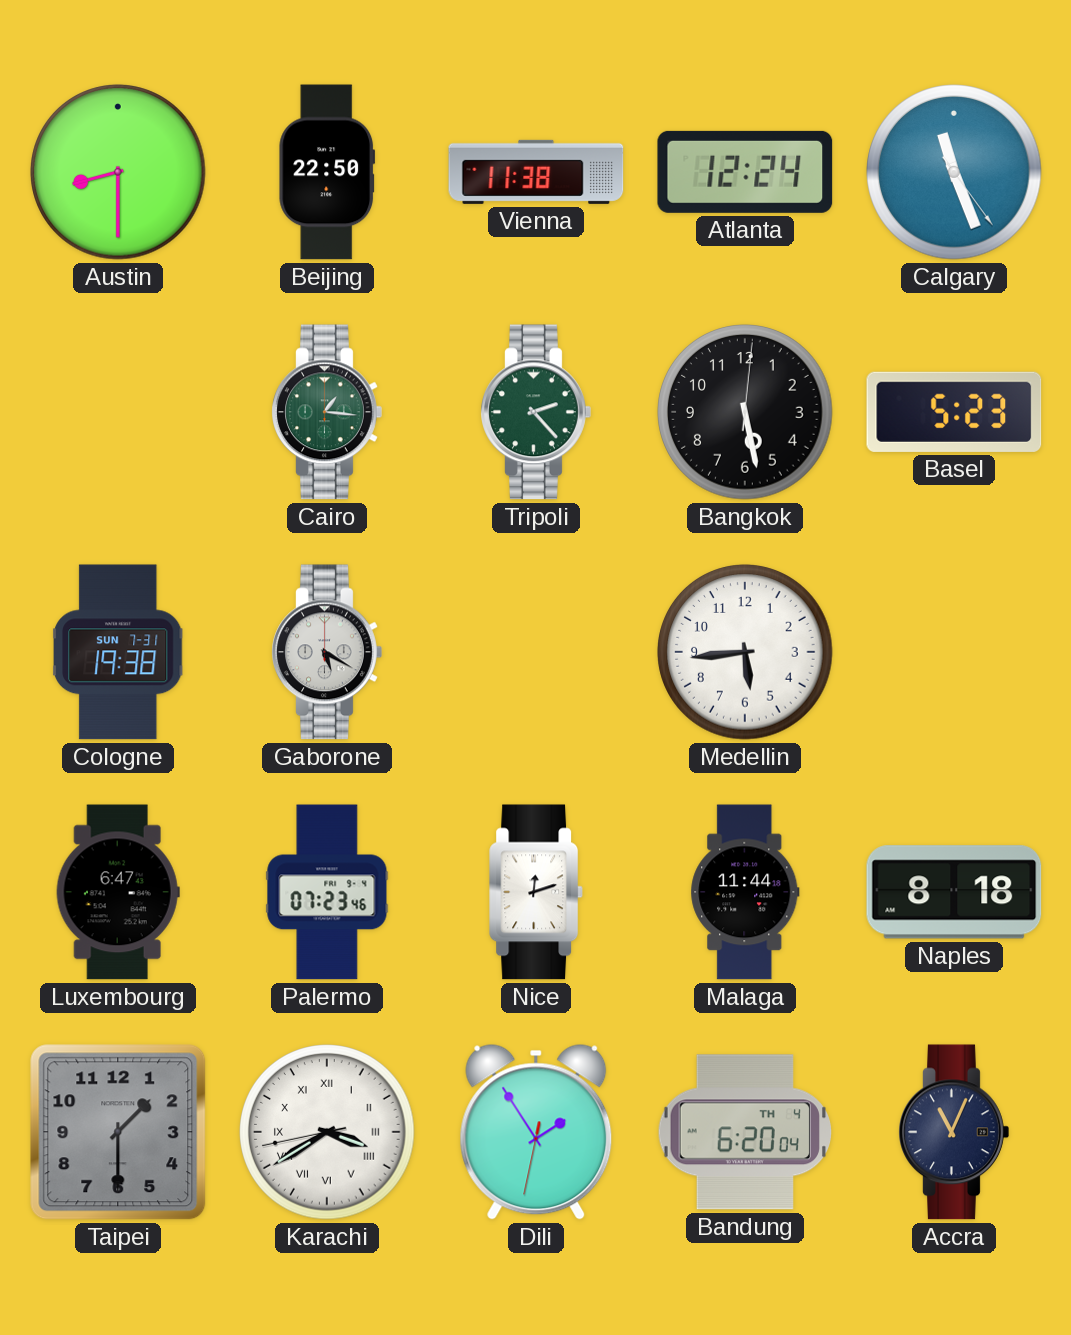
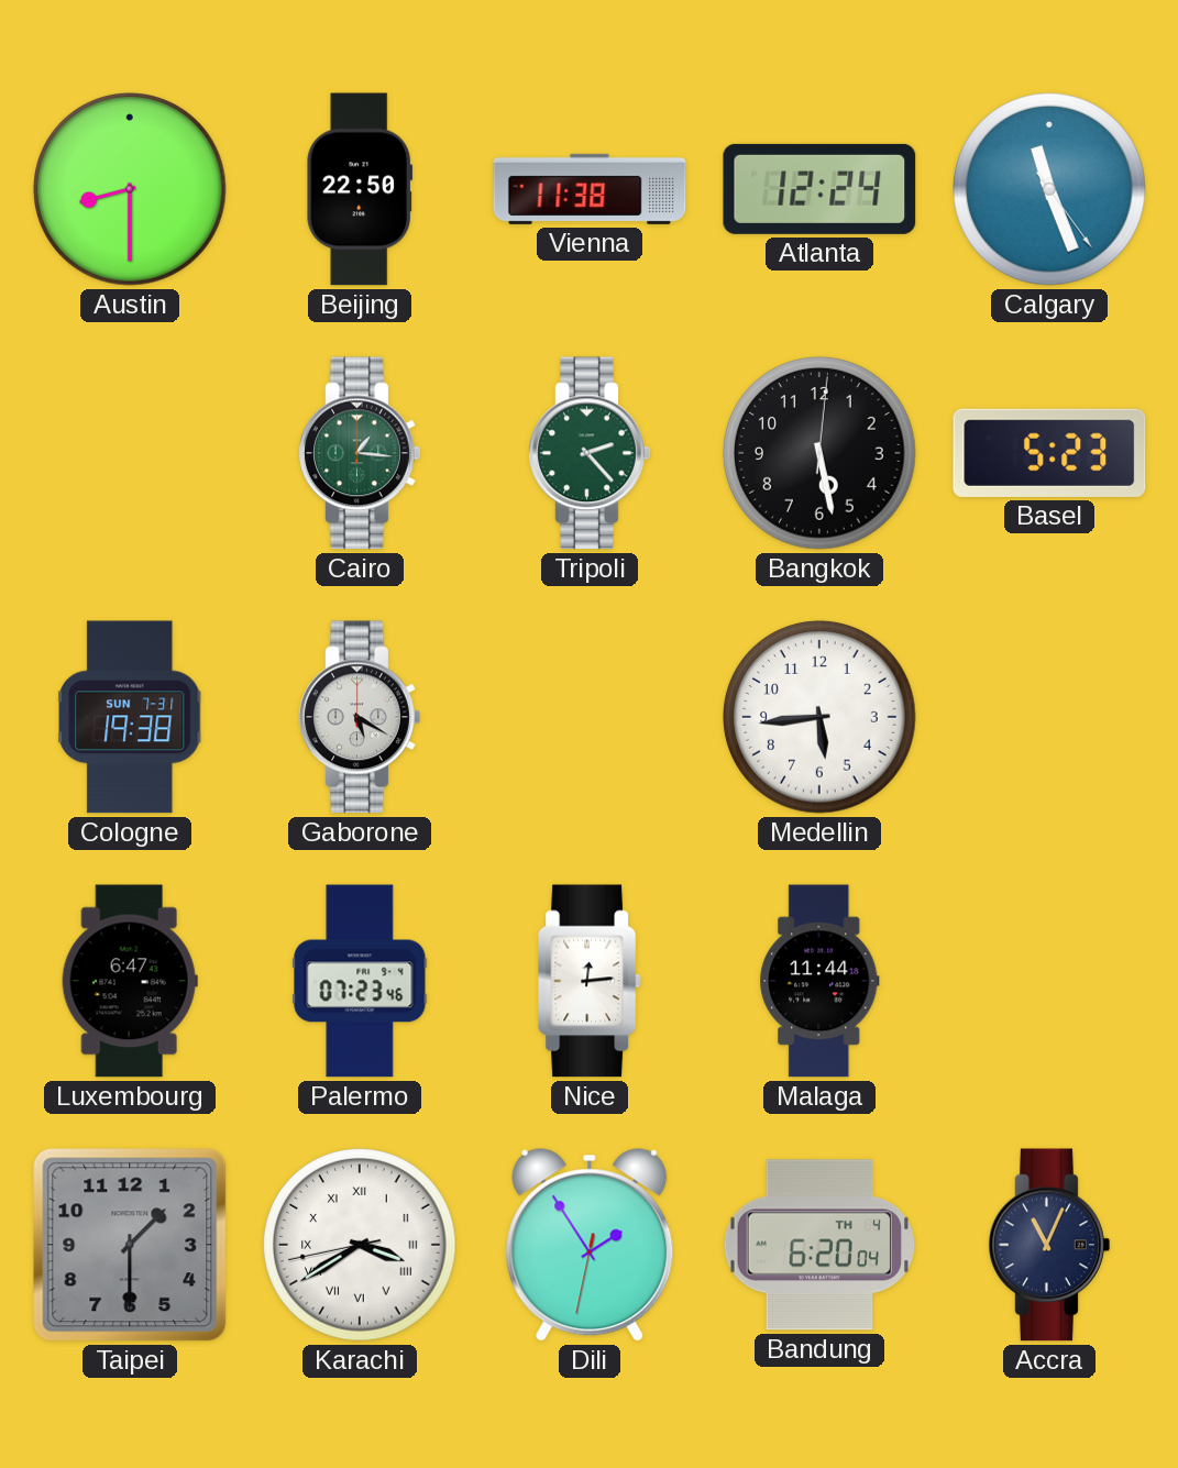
Nice: 12:12 -> 12:14
Naples: 8:18 -> none
